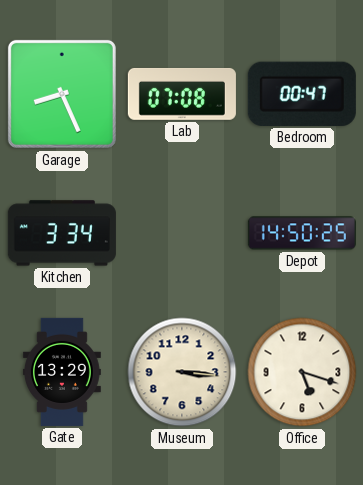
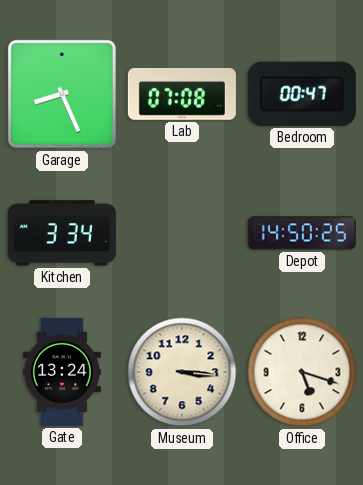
Gate: 13:29 -> 13:24
